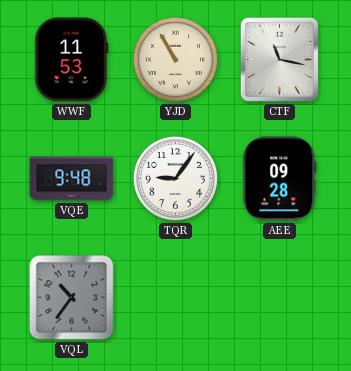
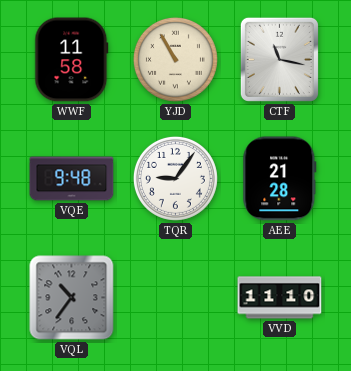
WWF: 11:53 -> 11:58
AEE: 09:28 -> 21:28
VVD: none -> 11:10
